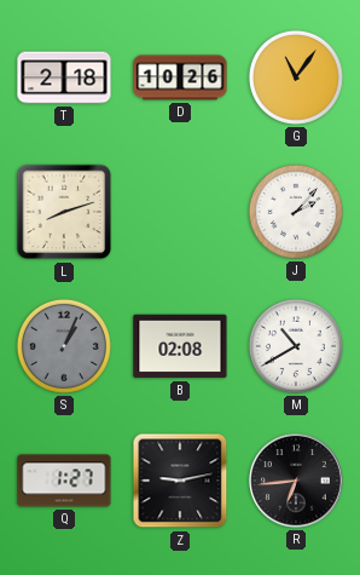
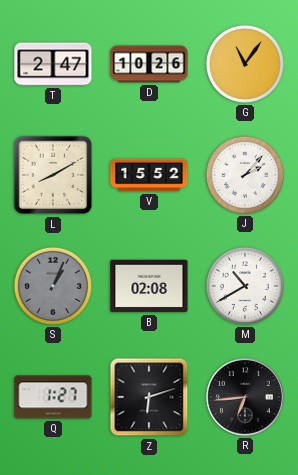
T: 2:18 -> 2:47
L: 8:12 -> 8:10
V: none -> 15:52
Z: 9:13 -> 6:12
